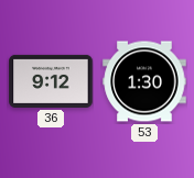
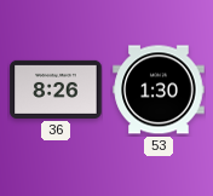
36: 9:12 -> 8:26
